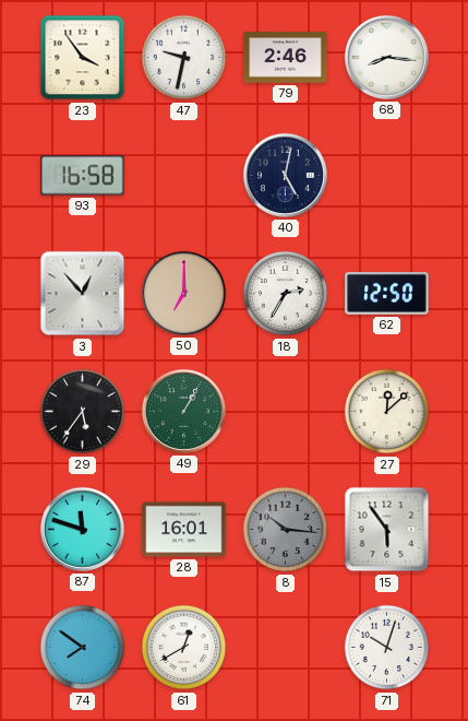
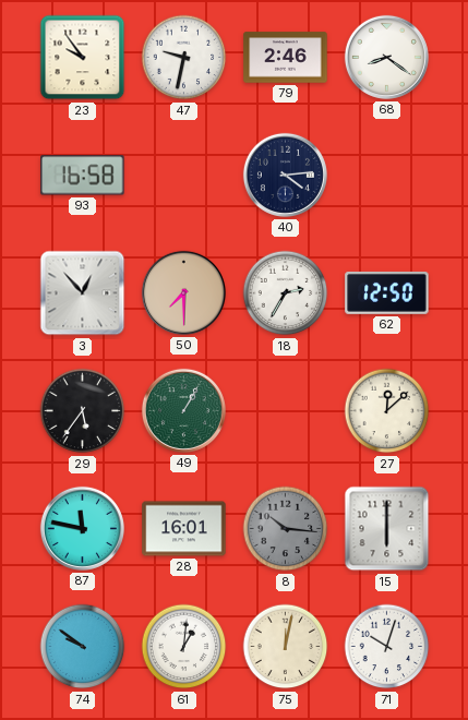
23: 3:54 -> 9:54
68: 8:16 -> 8:21
40: 5:02 -> 4:14
50: 7:00 -> 7:30
87: 11:48 -> 11:47
15: 5:54 -> 6:00
74: 7:51 -> 9:51
61: 12:40 -> 1:01
75: none -> 12:02
